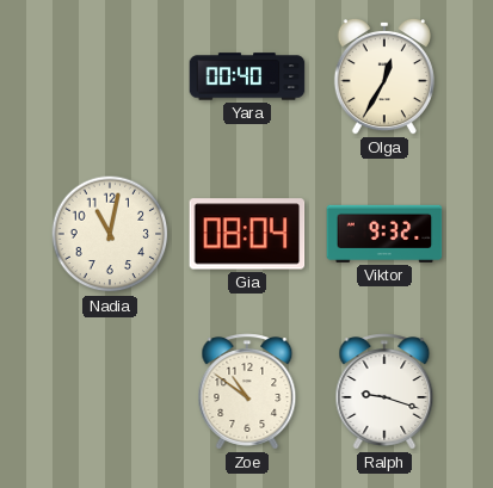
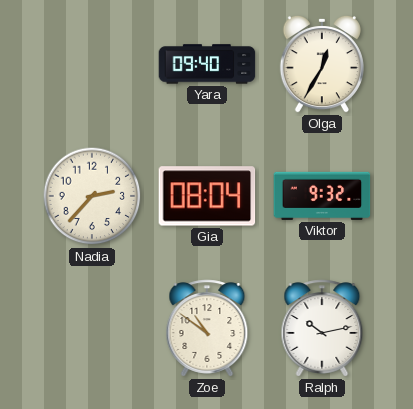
Yara: 00:40 -> 09:40
Nadia: 11:02 -> 2:37
Ralph: 9:18 -> 10:13
